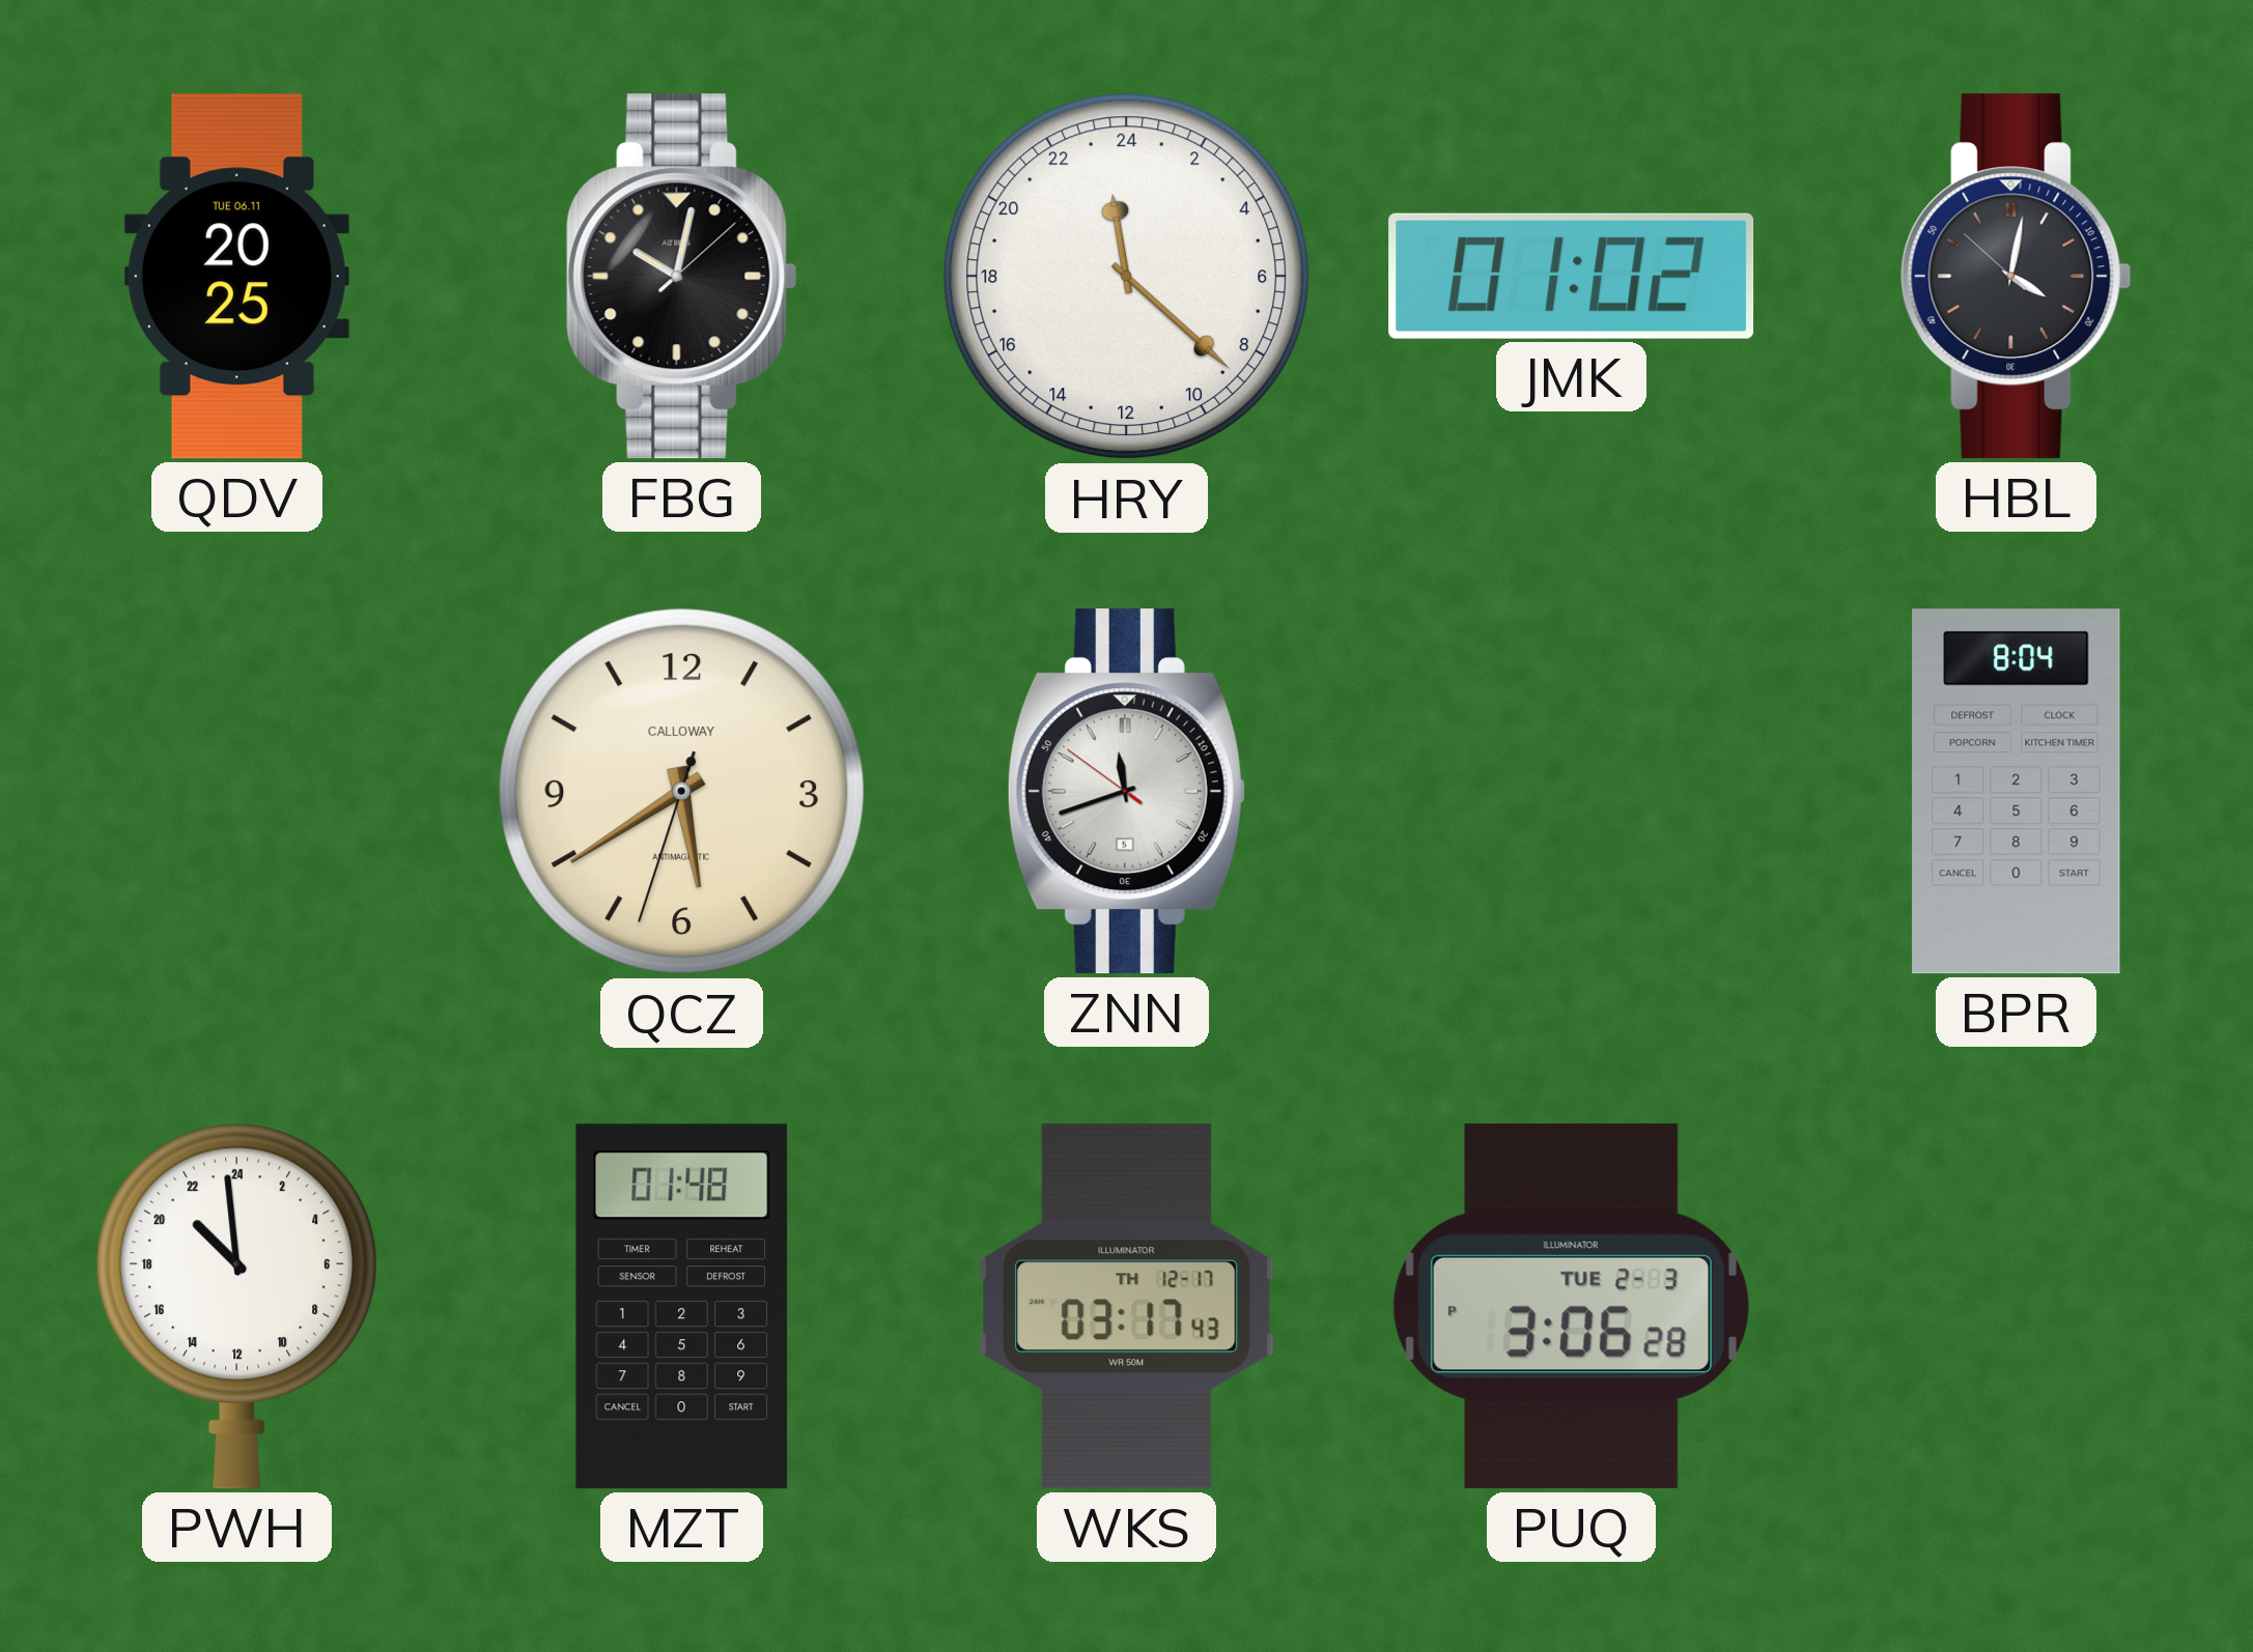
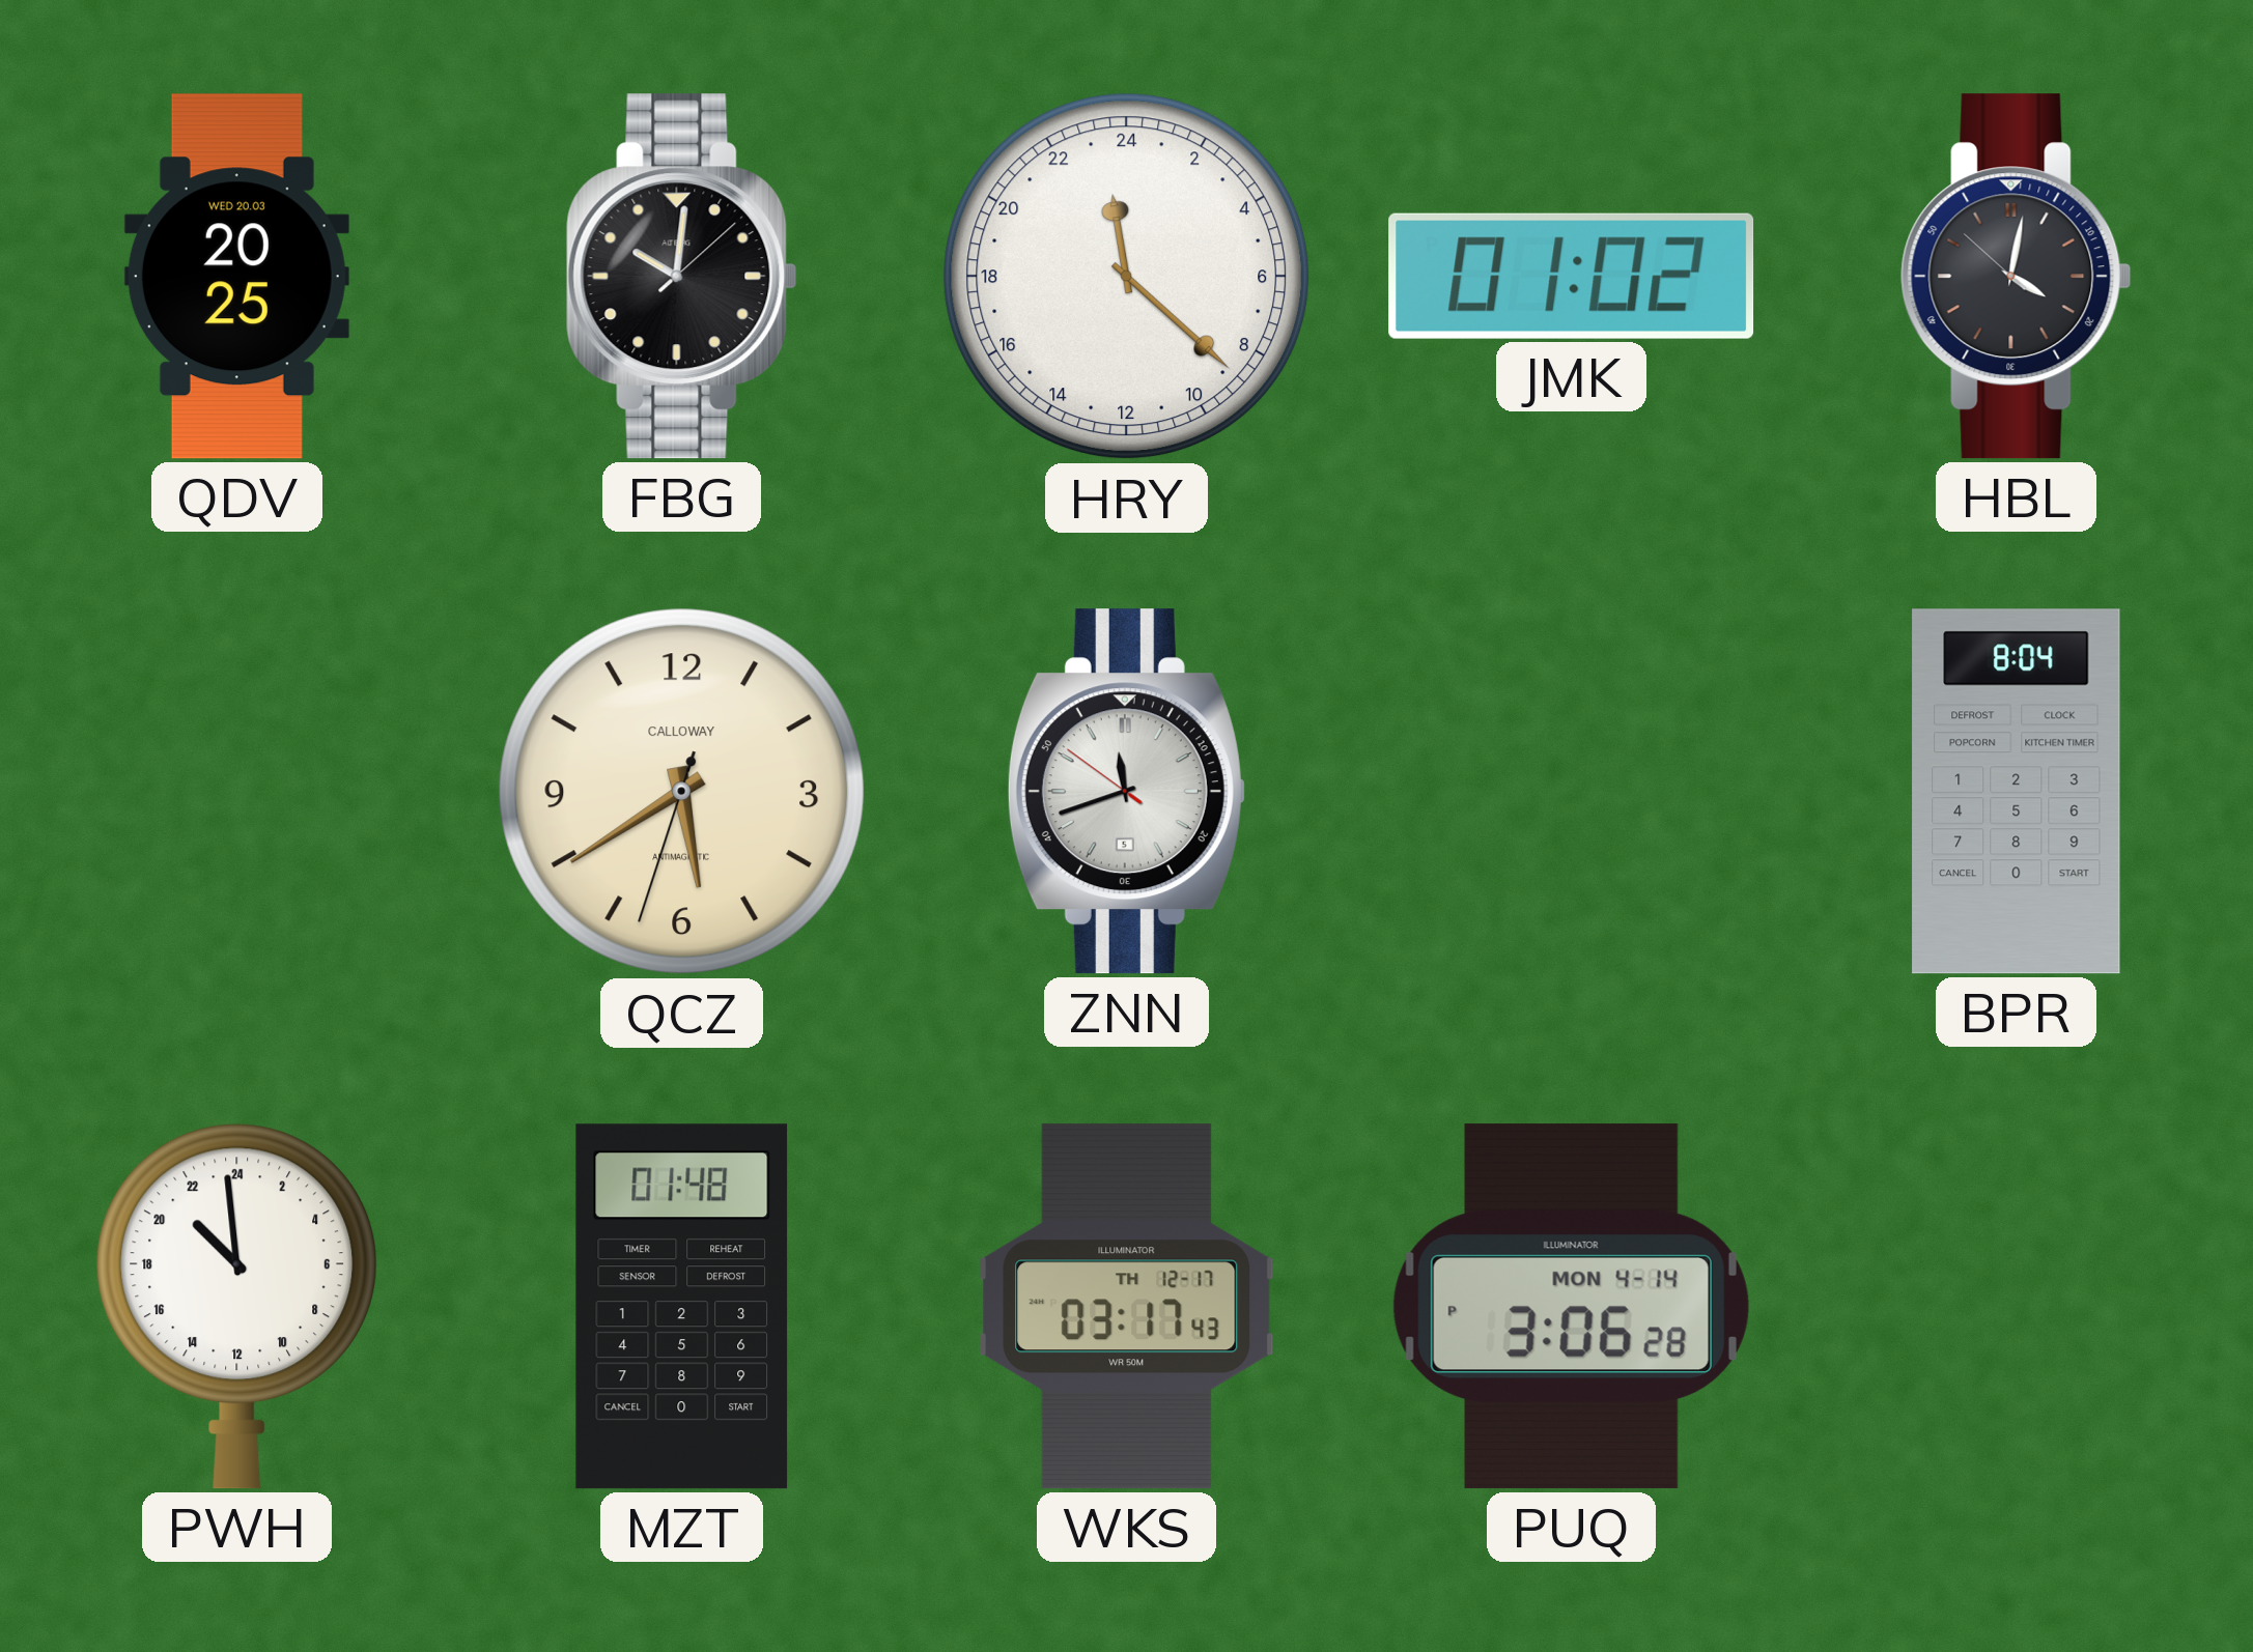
QDV date: TUE 06.11 -> WED 20.03
FBG: 10:02 -> 10:01
PUQ date: TUE 2-3 -> MON 4-14
